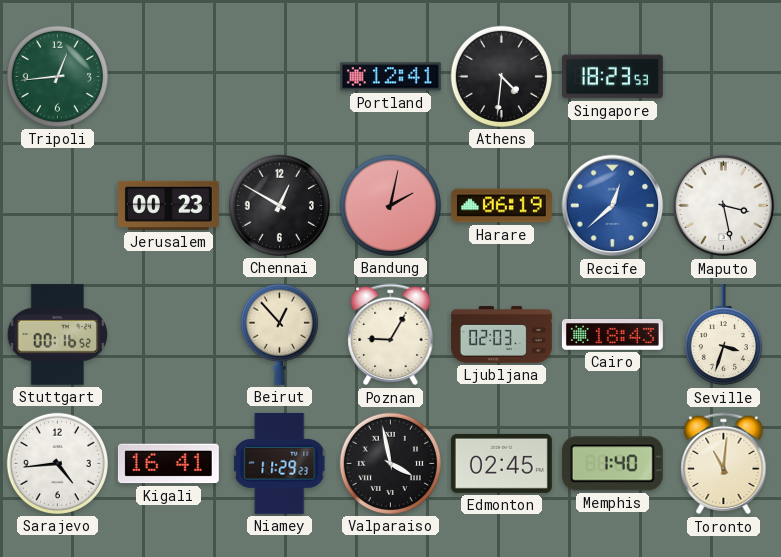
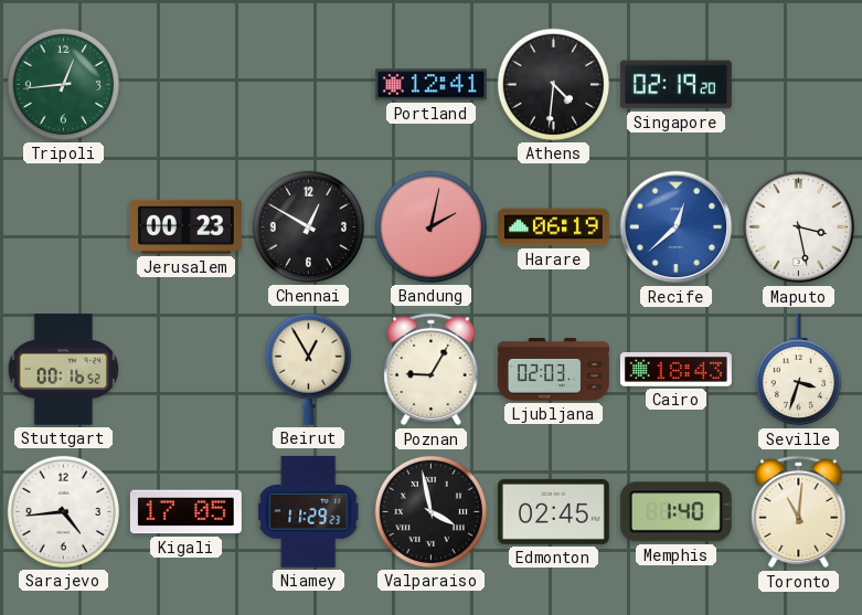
Singapore: 18:23 -> 02:19
Beirut: 12:53 -> 12:55
Kigali: 16:41 -> 17:05
